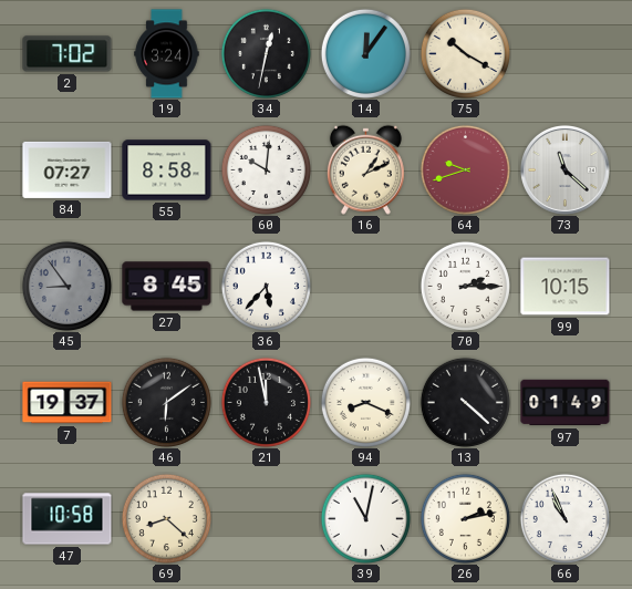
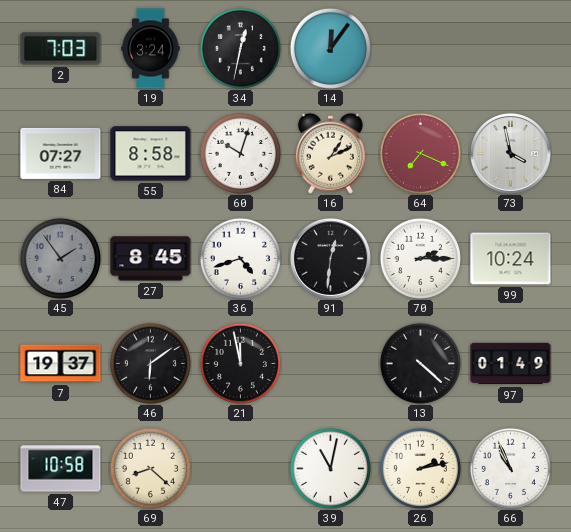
2: 7:02 -> 7:03
75: 10:20 -> none
60: 10:01 -> 10:03
64: 9:42 -> 7:19
73: 11:22 -> 3:58
45: 8:54 -> 1:54
36: 5:37 -> 4:42
91: none -> 12:31
99: 10:15 -> 10:24
94: 8:19 -> none
